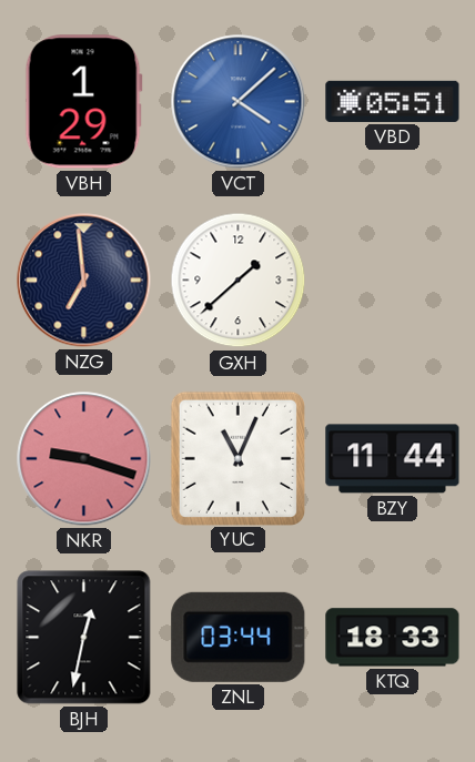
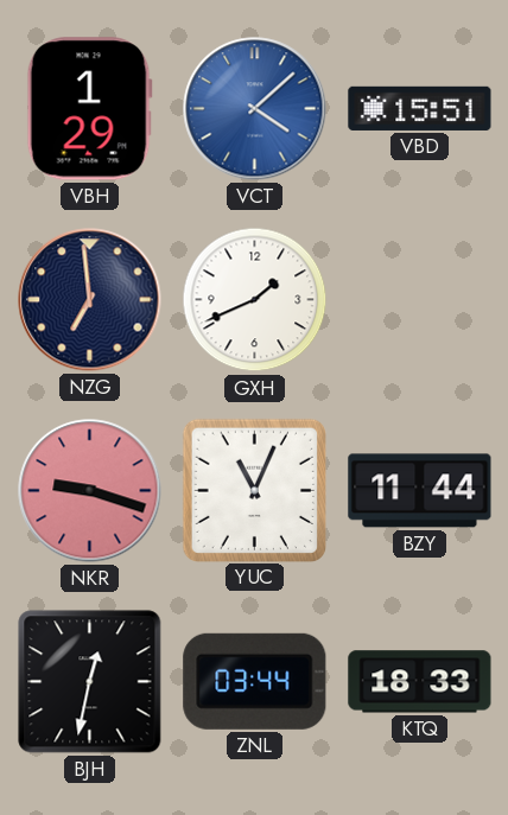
VBD: 05:51 -> 15:51
GXH: 1:38 -> 1:41
